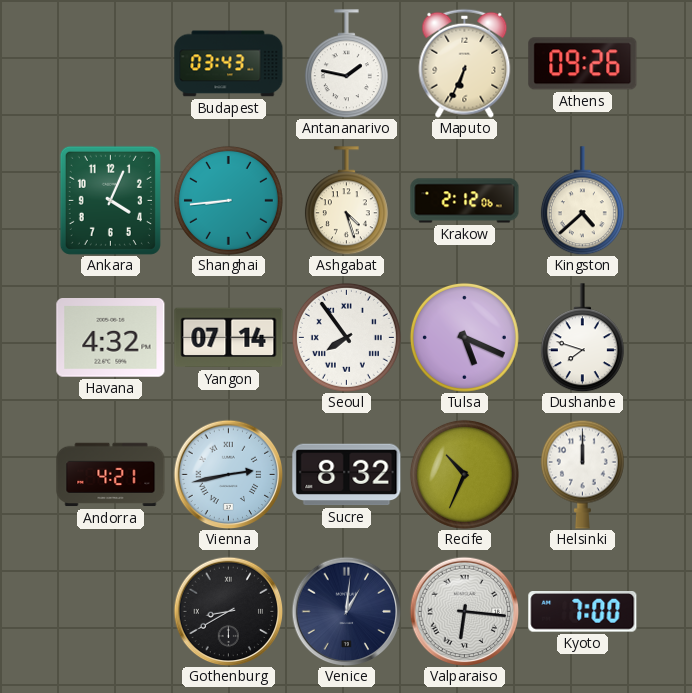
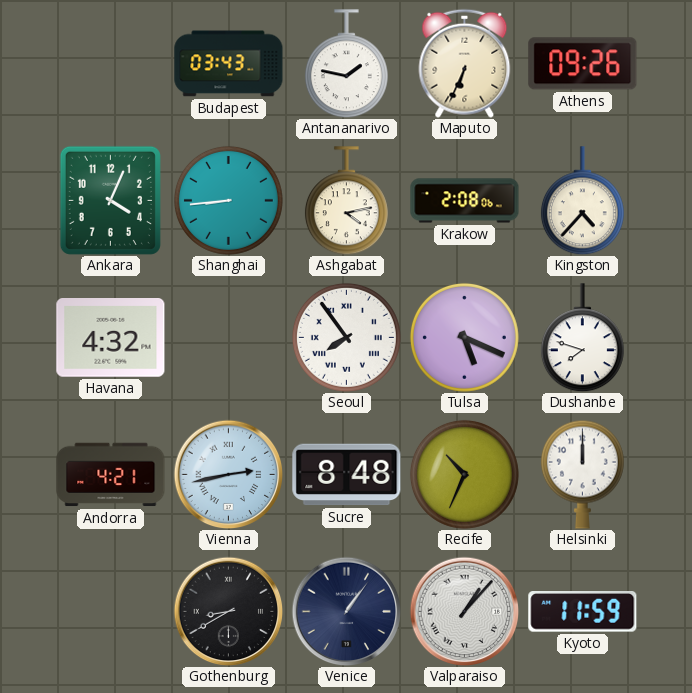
Ashgabat: 4:27 -> 4:13
Krakow: 2:12 -> 2:08
Kingston: 4:38 -> 4:37
Yangon: 07:14 -> none
Sucre: 8:32 -> 8:48
Venice: 1:01 -> 1:06
Valparaiso: 6:16 -> 1:07
Kyoto: 7:00 -> 11:59
